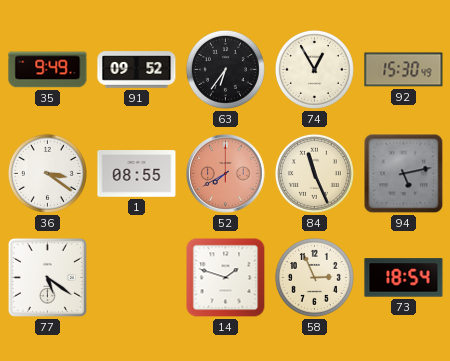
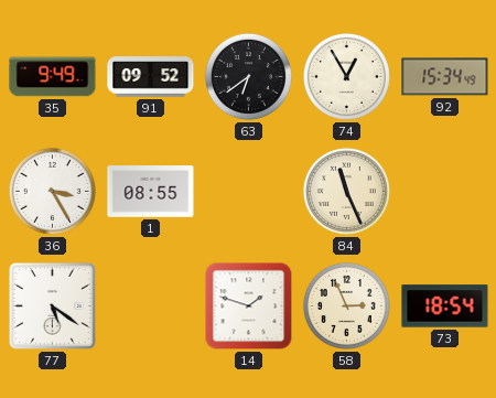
63: 6:36 -> 6:39
92: 15:30 -> 15:34
36: 3:21 -> 3:25
52: 7:40 -> none
94: 5:13 -> none
